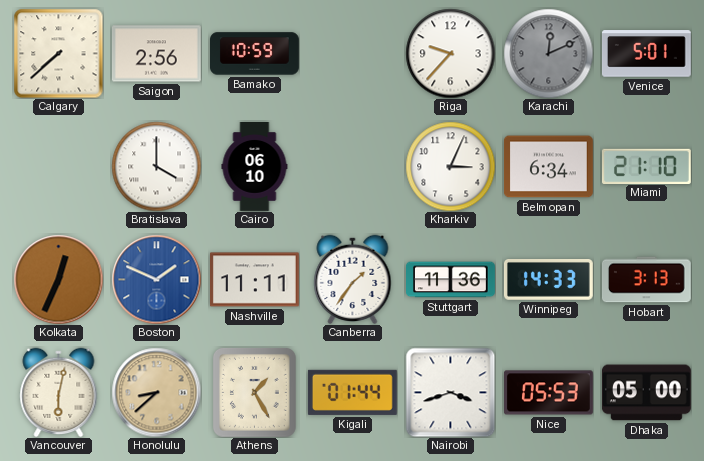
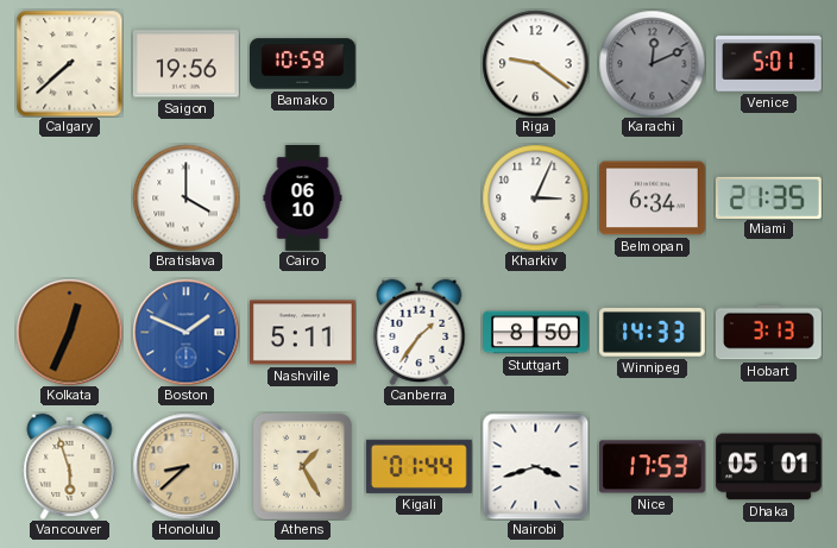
Saigon: 2:56 -> 19:56
Riga: 9:37 -> 9:21
Miami: 21:10 -> 21:35
Nashville: 11:11 -> 5:11
Stuttgart: 11:36 -> 8:50
Vancouver: 6:02 -> 5:57
Nice: 05:53 -> 17:53
Dhaka: 05:00 -> 05:01
